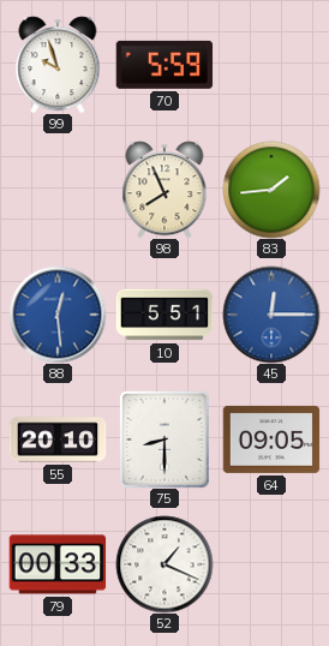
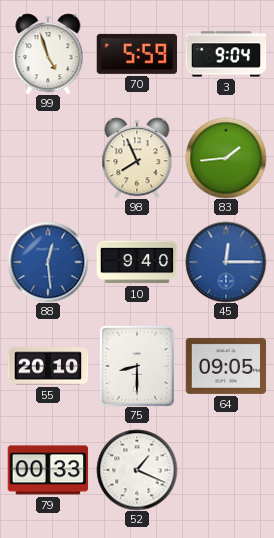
99: 9:57 -> 4:57
3: none -> 9:04
10: 5:51 -> 9:40
